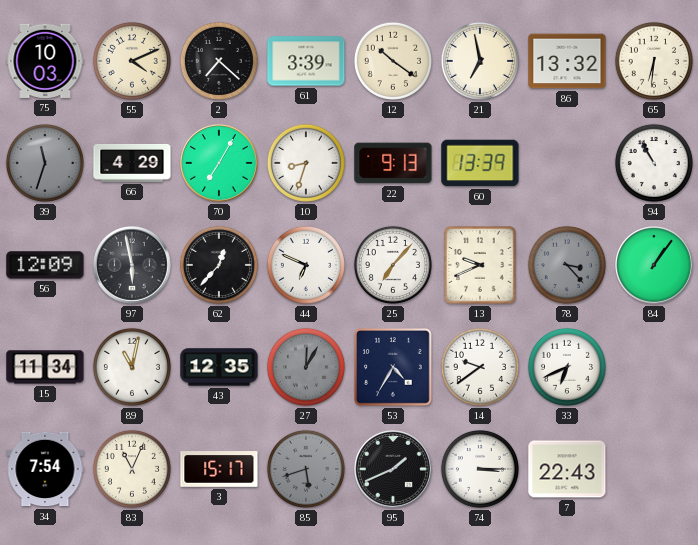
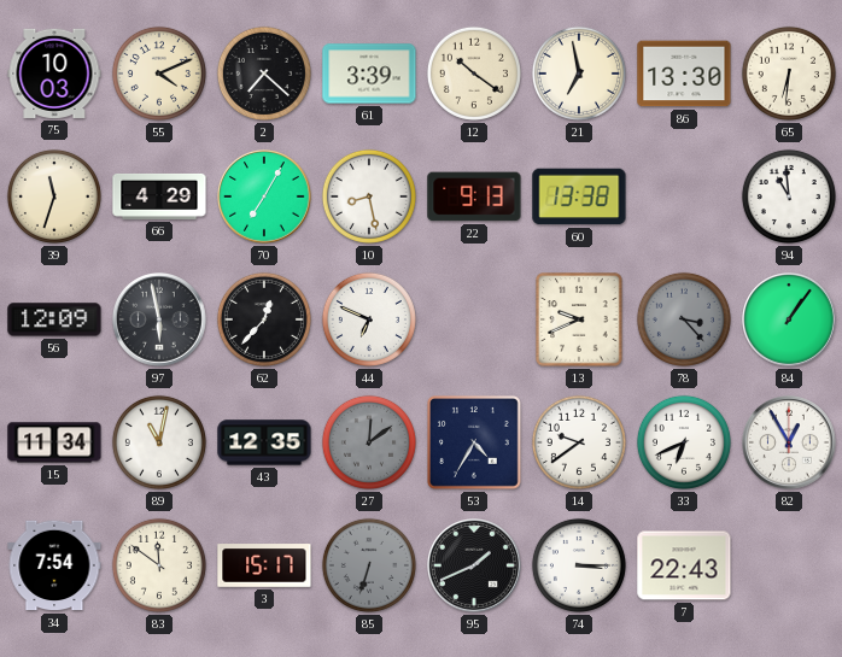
86: 13:32 -> 13:30
39 dial: grey -> cream
10: 8:33 -> 8:28
60: 13:39 -> 13:38
94: 10:55 -> 10:59
25: 7:07 -> none
27: 12:05 -> 12:09
82: none -> 12:55
83: 11:04 -> 11:51
85: 5:42 -> 6:33
